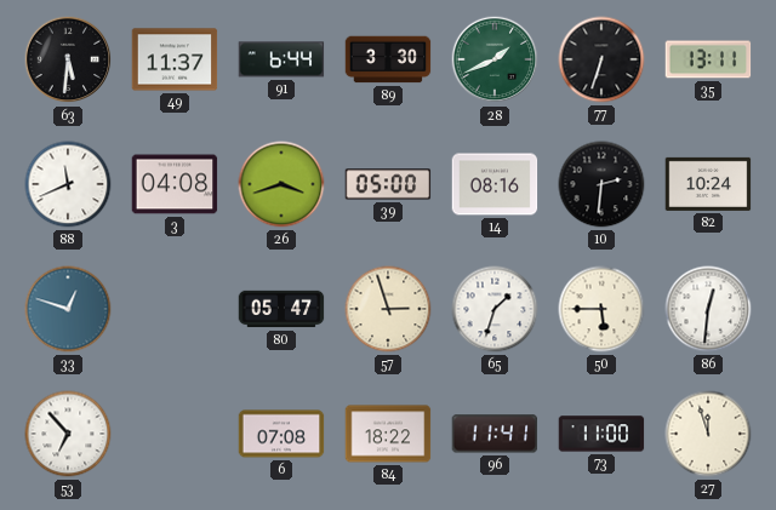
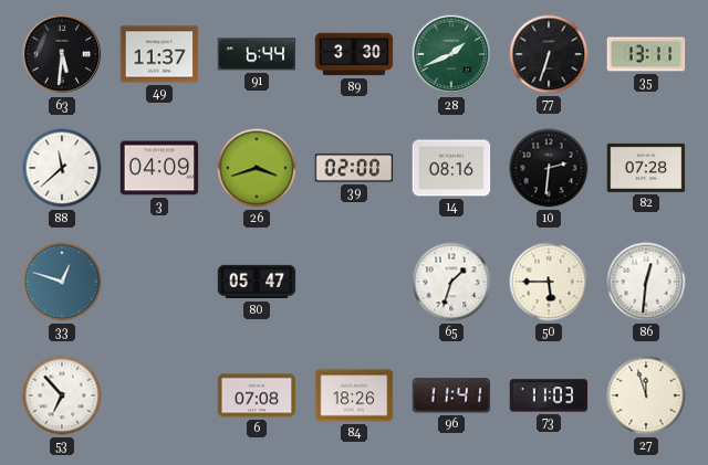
88: 11:41 -> 11:38
3: 04:08 -> 04:09
39: 05:00 -> 02:00
82: 10:24 -> 07:28
57: 2:57 -> none
84: 18:22 -> 18:26
73: 11:00 -> 11:03
